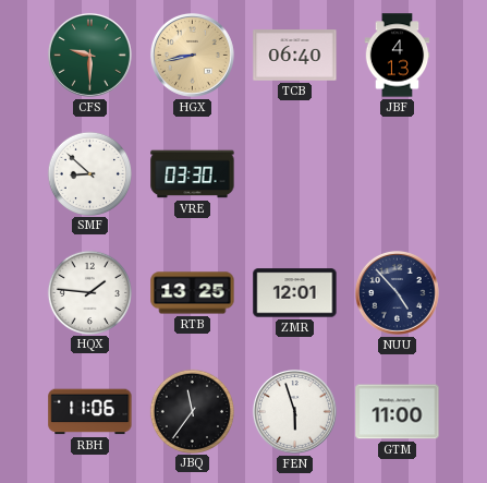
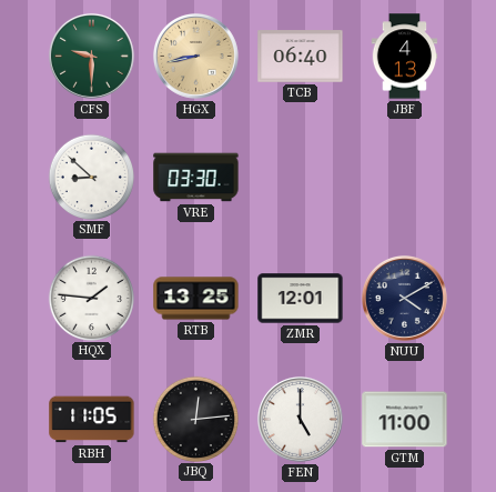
NUU: 4:53 -> 4:10
RBH: 11:06 -> 11:05
JBQ: 11:36 -> 12:14
FEN: 5:57 -> 5:00
